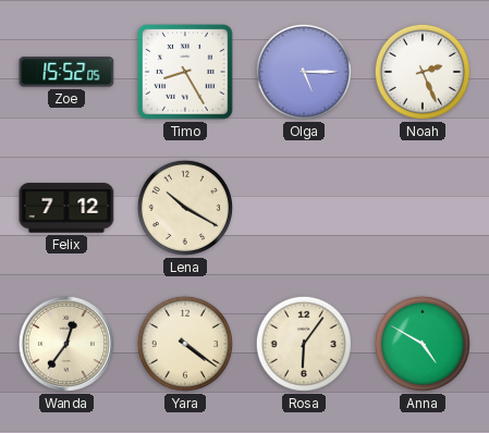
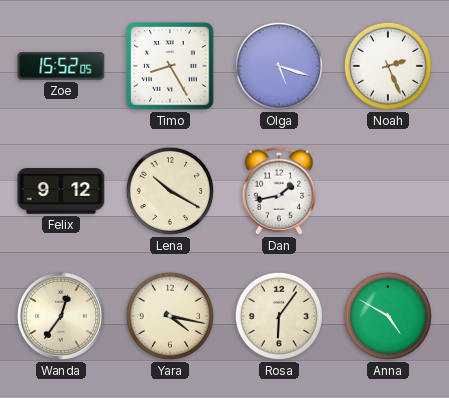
Olga: 5:15 -> 5:18
Felix: 7:12 -> 9:12
Dan: none -> 1:43
Yara: 4:21 -> 4:17
